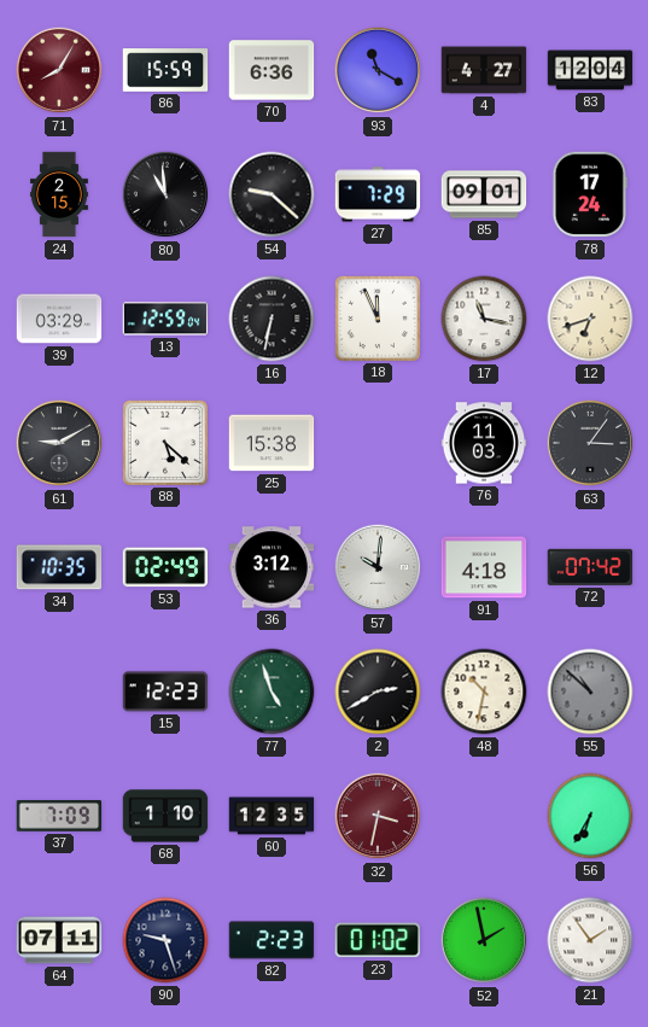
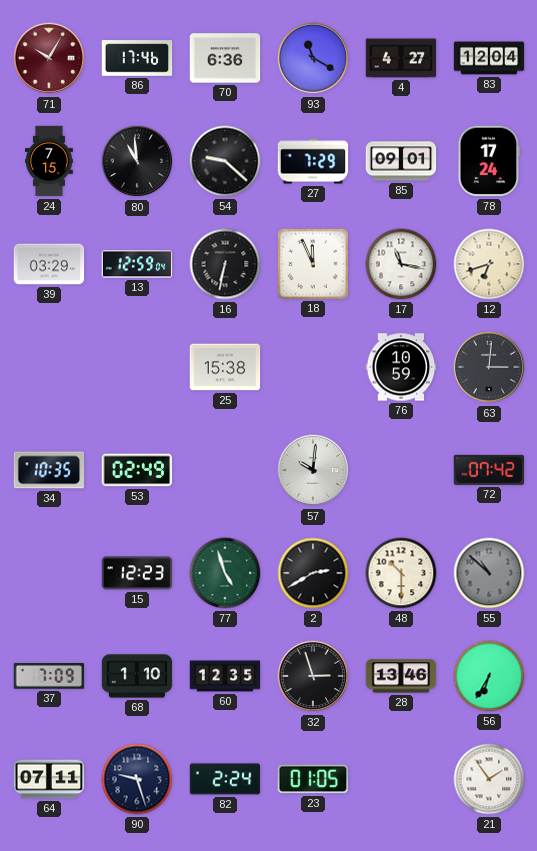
71: 8:05 -> 10:05
86: 15:59 -> 17:46
24: 2:15 -> 7:15
61: 9:10 -> none
88: 5:22 -> none
76: 11:03 -> 10:59
63: 3:06 -> 3:01
36: 3:12 -> none
91: 4:18 -> none
48: 10:32 -> 10:30
32: 3:32 -> 2:57
32 dial: burgundy -> black
28: none -> 13:46
82: 2:23 -> 2:24
23: 01:02 -> 01:05
52: 1:58 -> none
